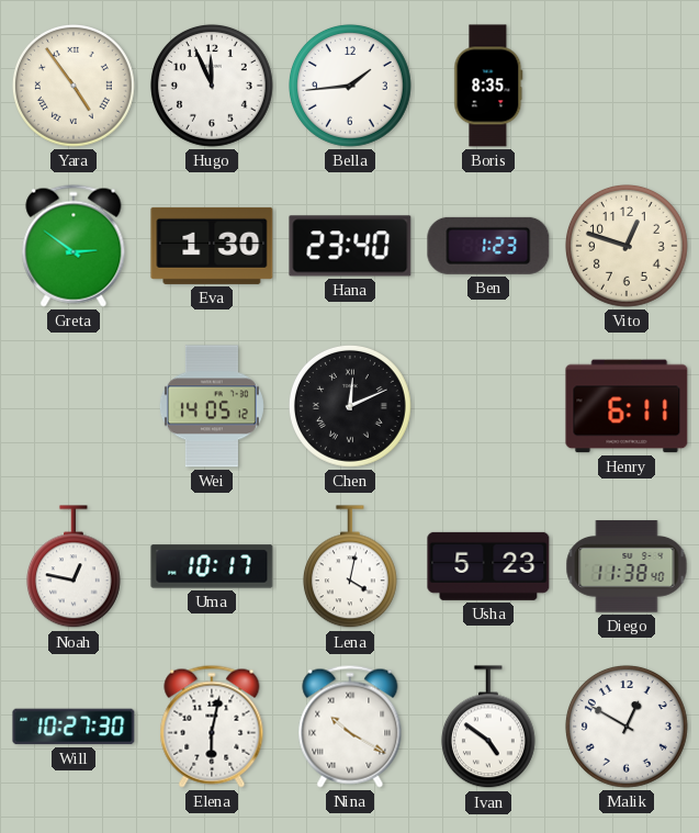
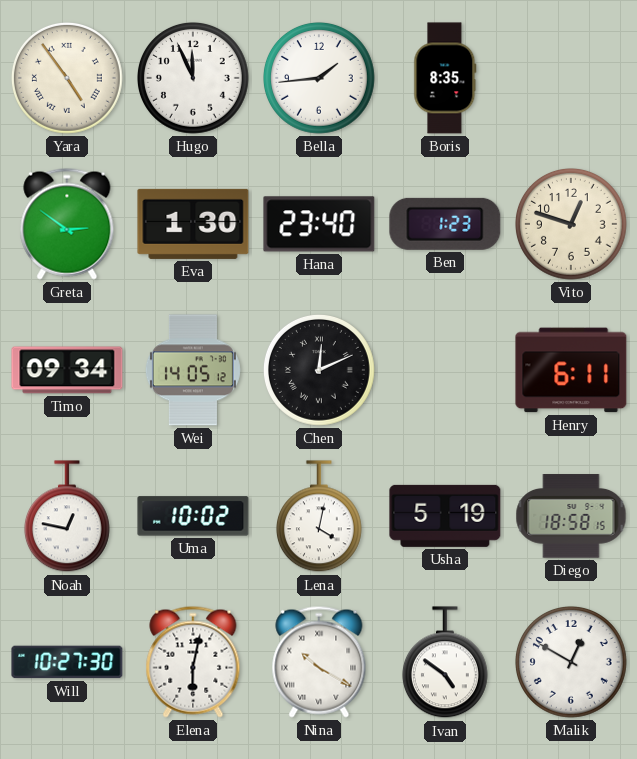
Timo: none -> 09:34
Uma: 10:17 -> 10:02
Usha: 5:23 -> 5:19
Diego: 11:38 -> 18:58
